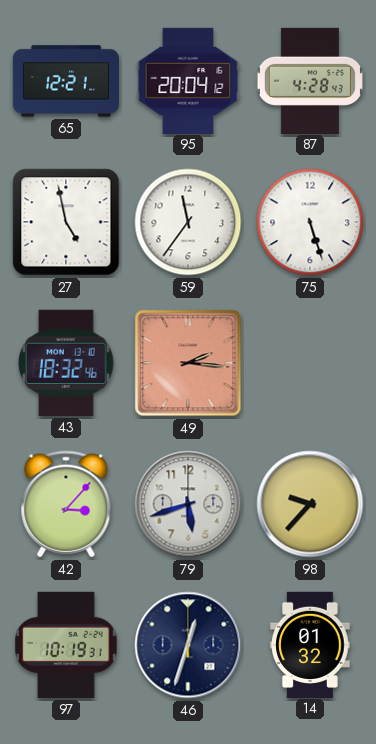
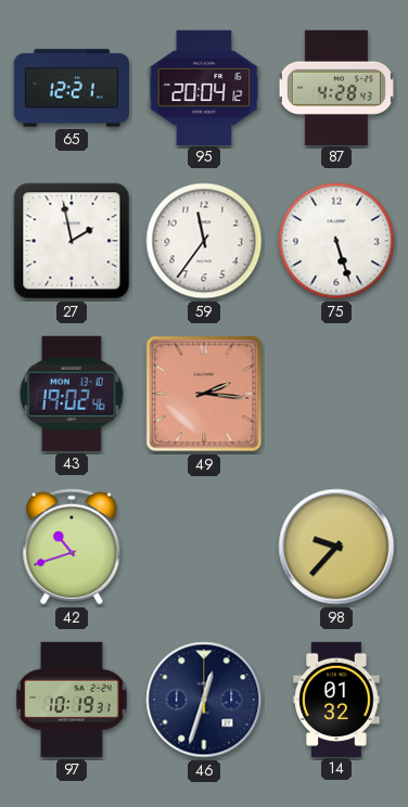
27: 4:58 -> 1:58
43: 18:32 -> 19:02
42: 3:07 -> 10:42
79: 5:42 -> none
